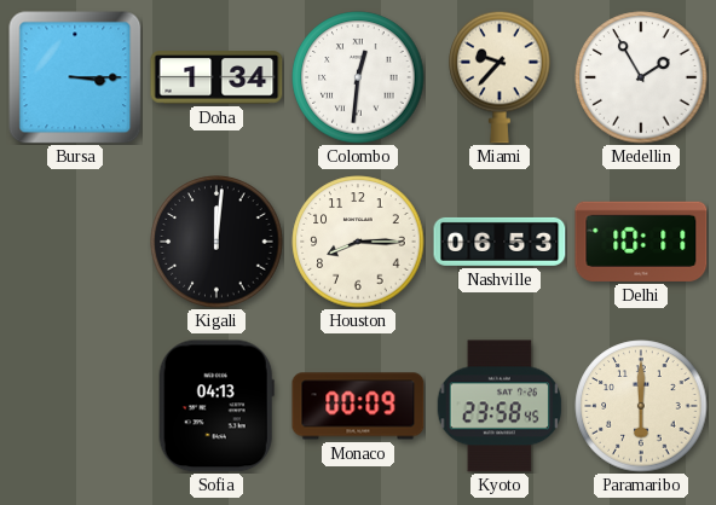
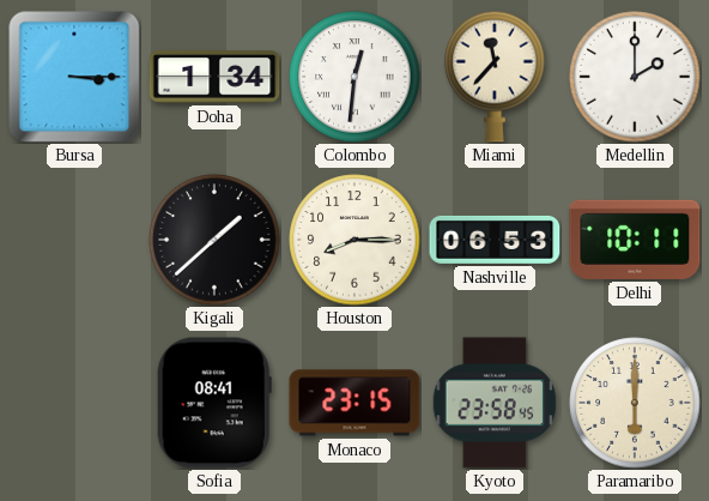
Miami: 9:37 -> 11:37
Medellin: 1:55 -> 2:00
Kigali: 12:01 -> 1:38
Sofia: 04:13 -> 08:41
Monaco: 00:09 -> 23:15
